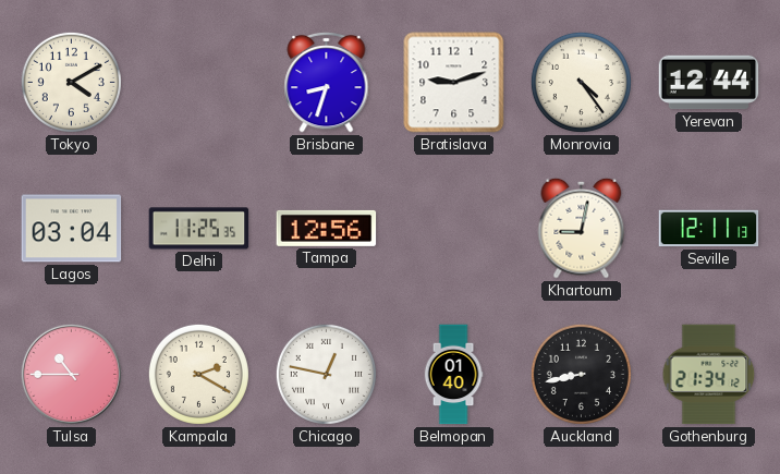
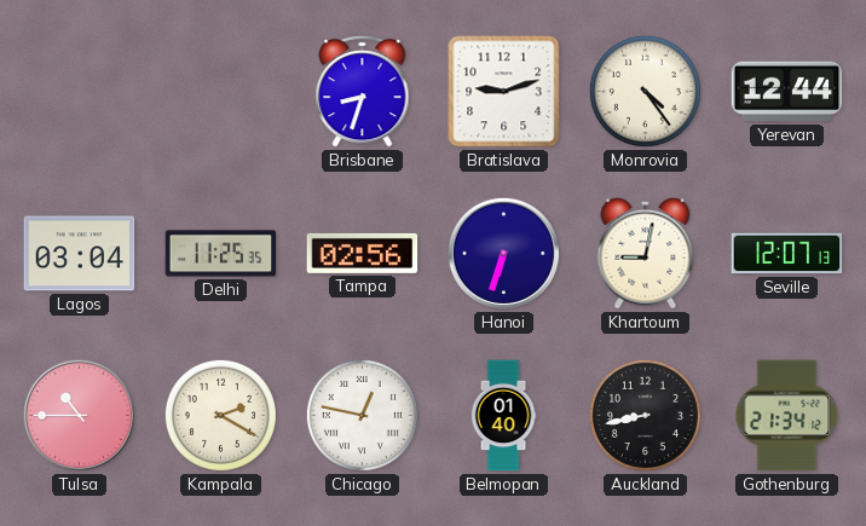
Tokyo: 4:10 -> none
Tampa: 12:56 -> 02:56
Hanoi: none -> 6:33
Seville: 12:11 -> 12:07
